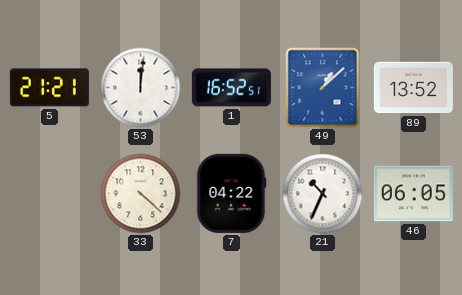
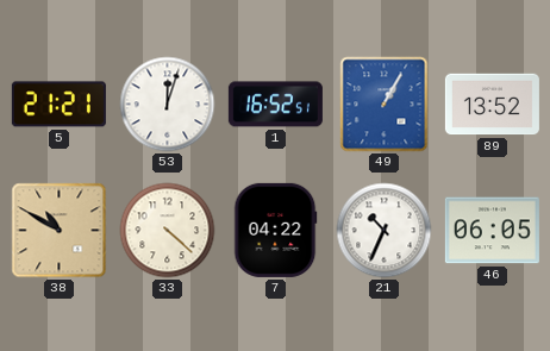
53: 12:01 -> 12:03
49: 1:08 -> 1:05
38: none -> 10:50
